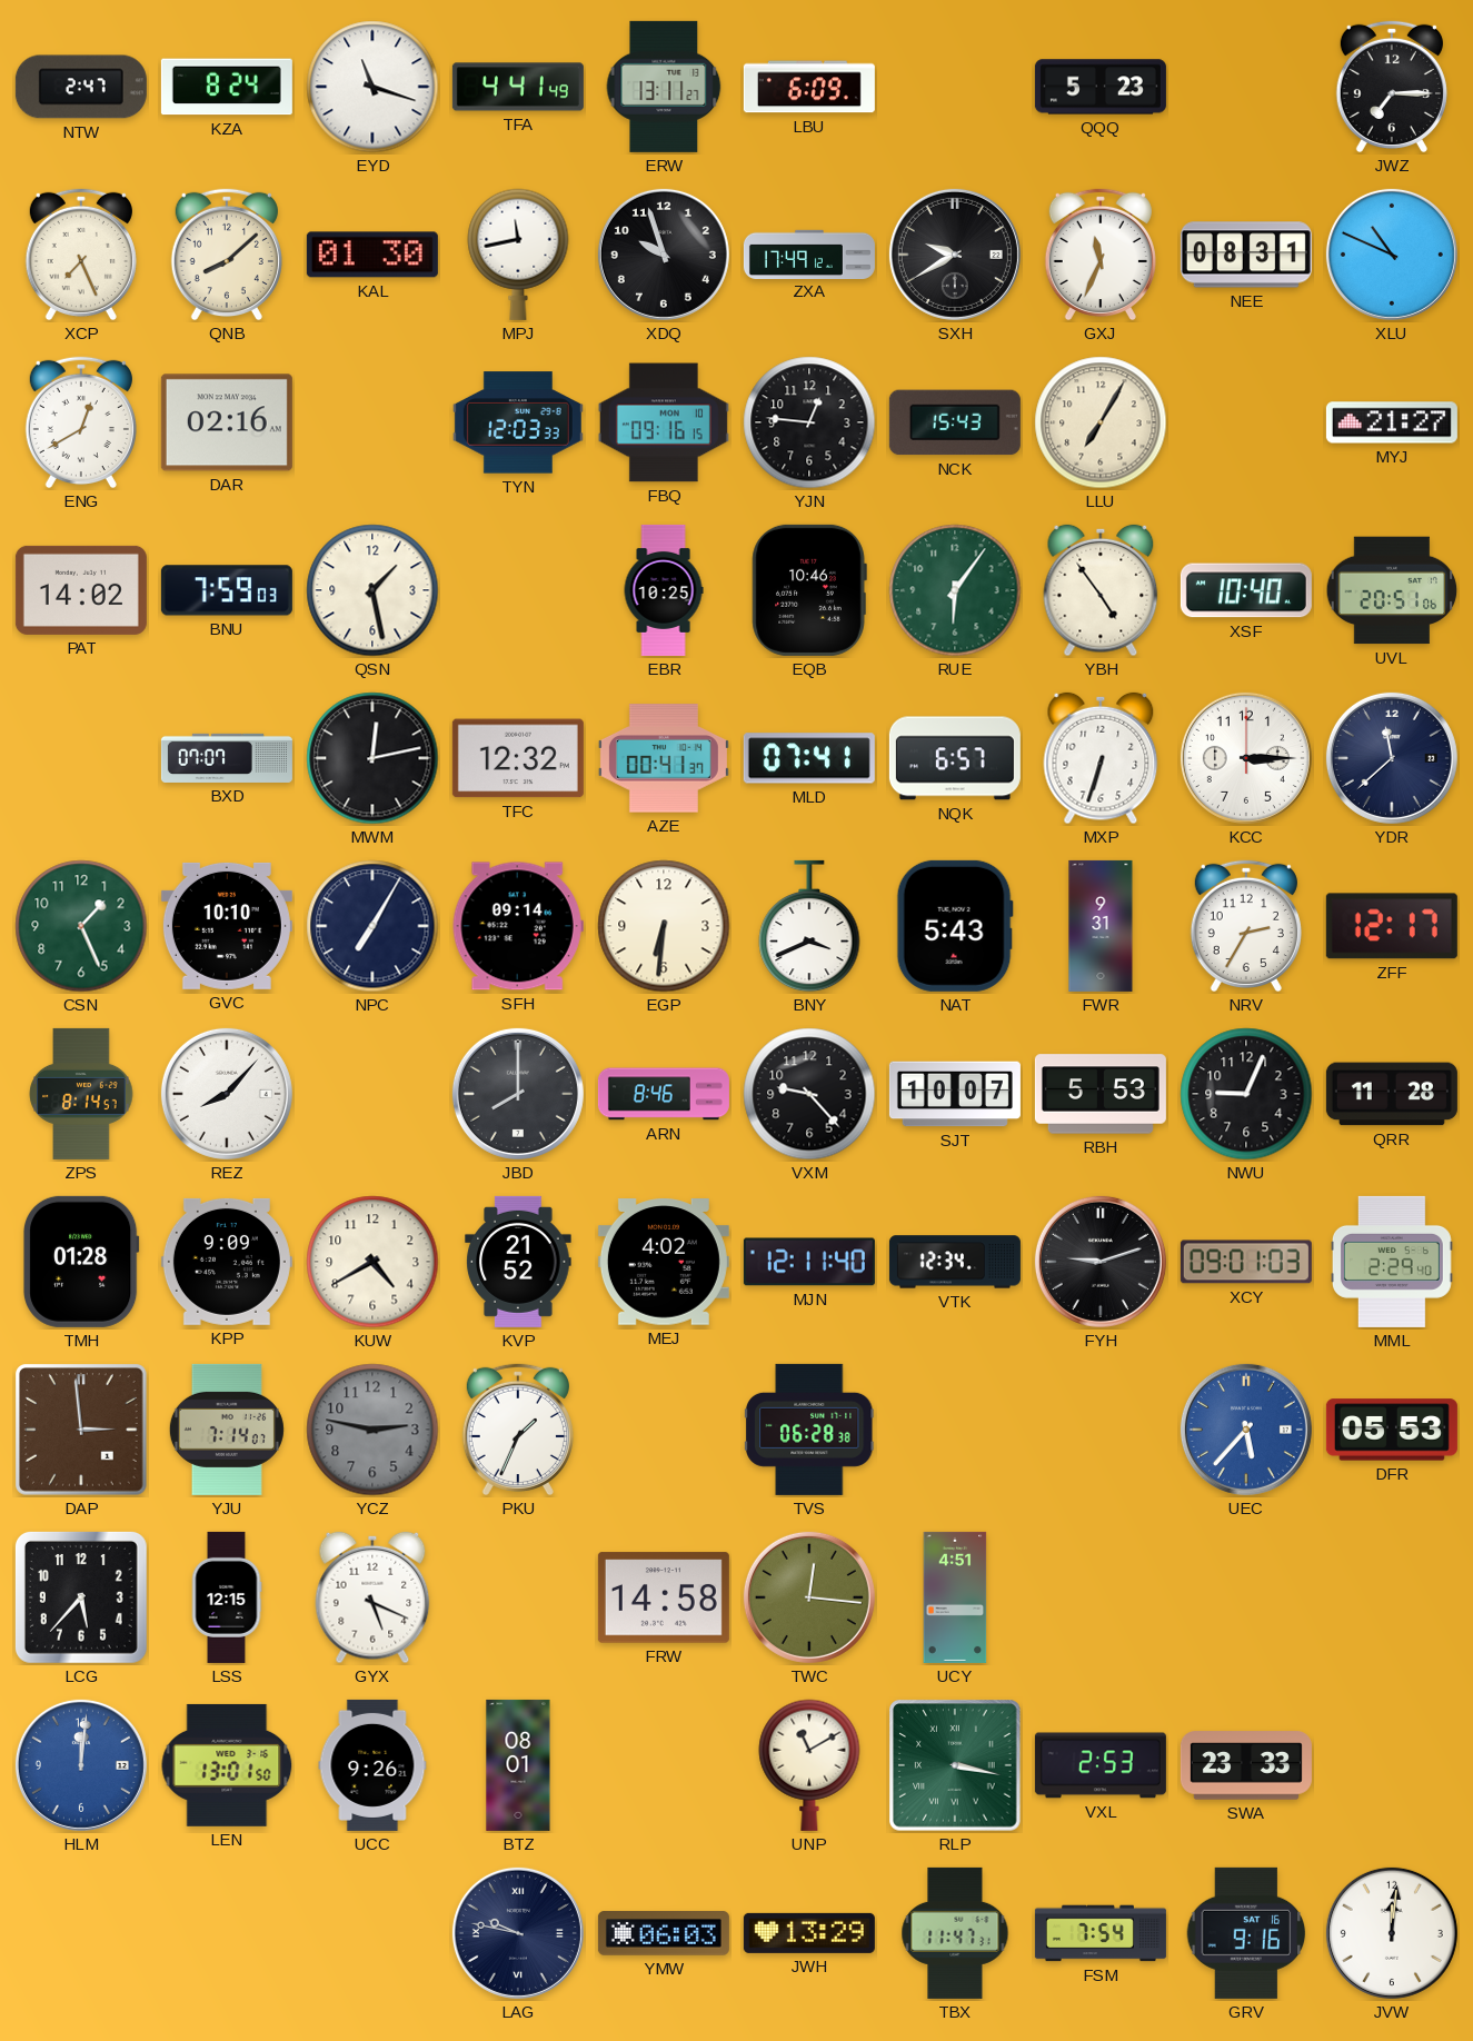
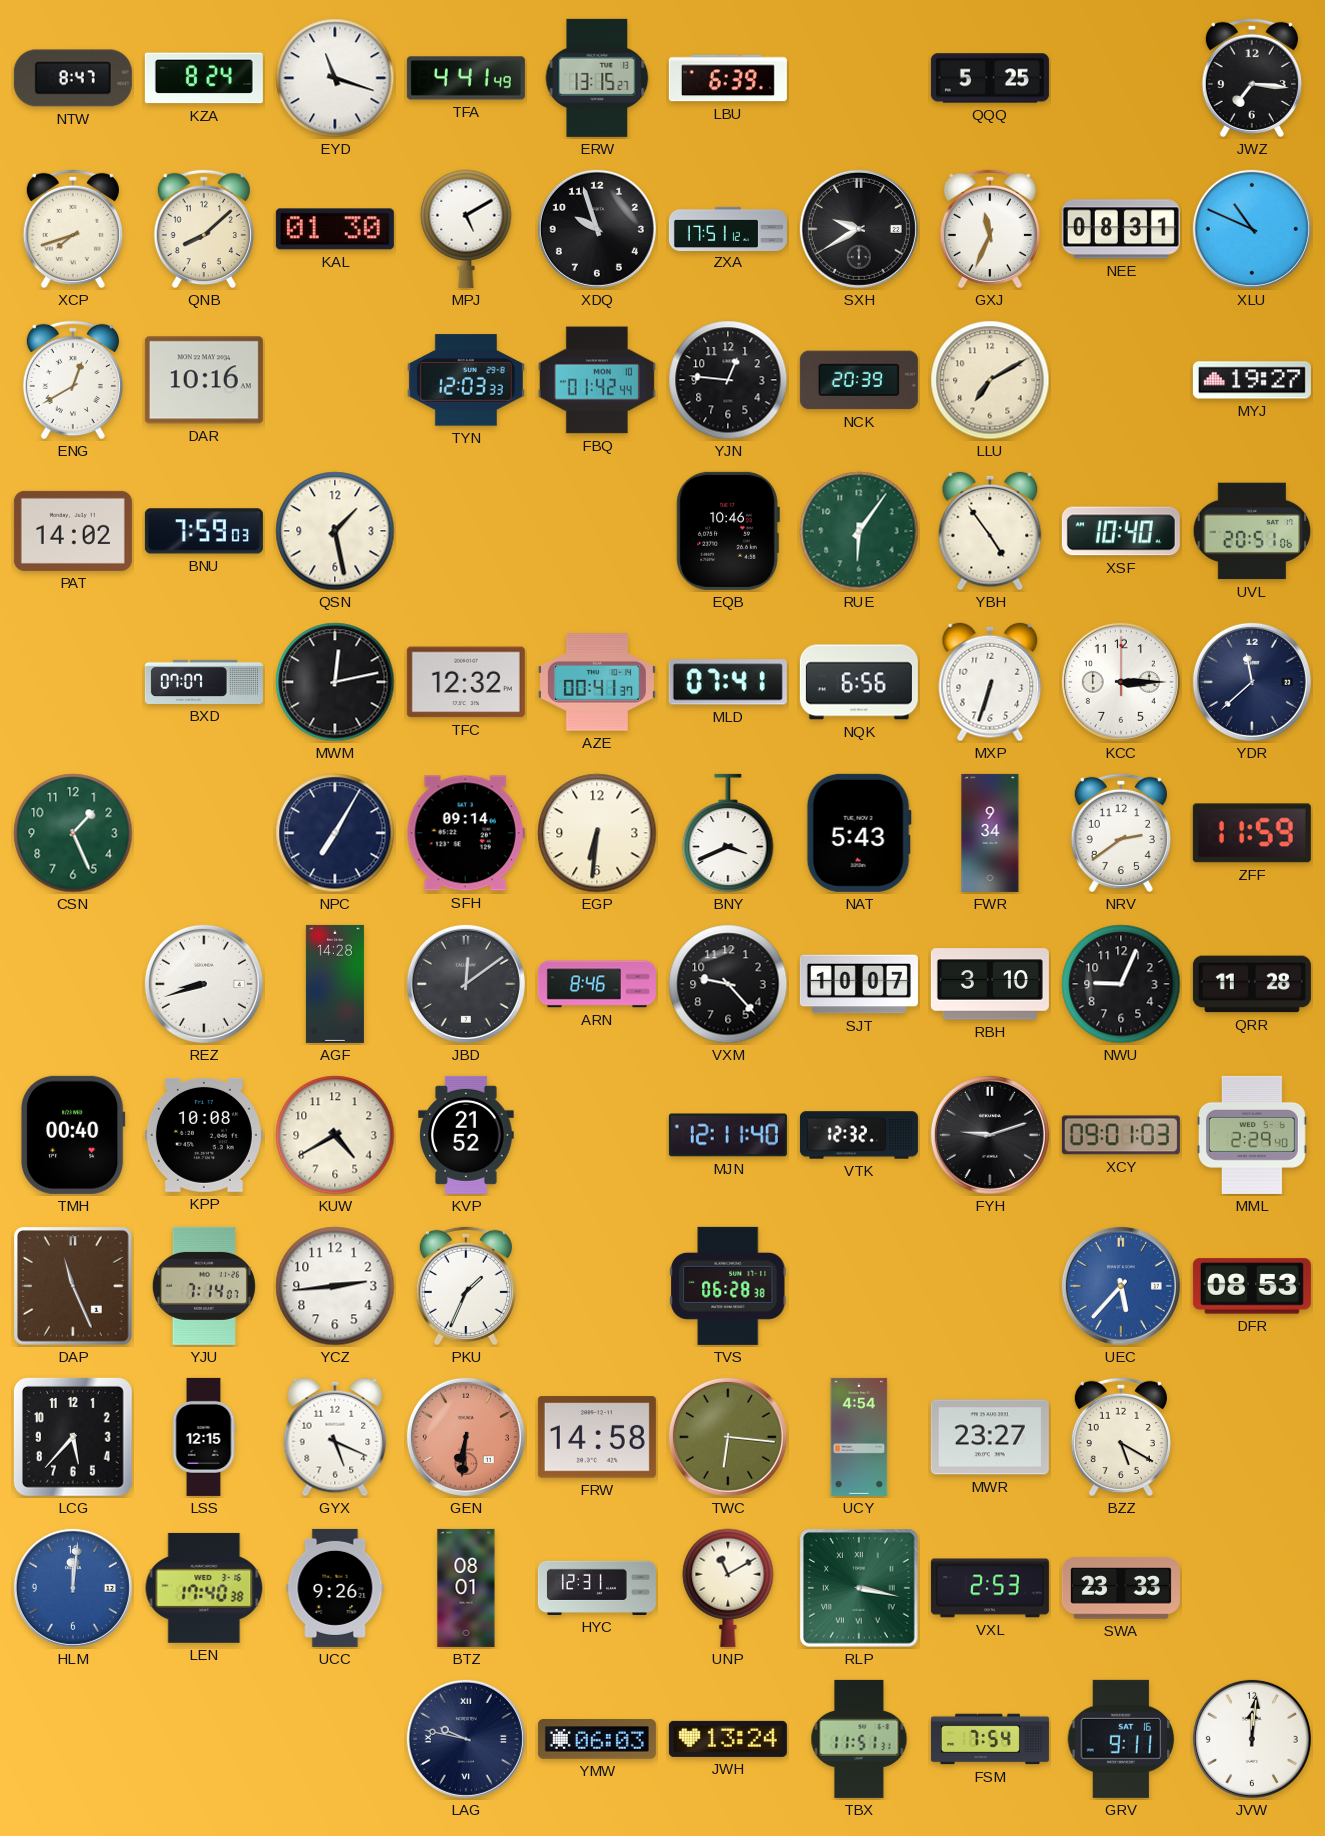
NTW: 2:47 -> 8:47
ERW: 13:11 -> 13:15
LBU: 6:09 -> 6:39
QQQ: 5:23 -> 5:25
JWZ: 7:15 -> 7:16
XCP: 7:26 -> 7:42
MPJ: 11:43 -> 5:10
ZXA: 17:49 -> 17:51
DAR: 02:16 -> 10:16
FBQ: 09:16 -> 01:42
NCK: 15:43 -> 20:39
LLU: 7:05 -> 7:10
MYJ: 21:27 -> 19:27
EBR: 10:25 -> none
NQK: 6:57 -> 6:56
GVC: 10:10 -> none
FWR: 9:31 -> 9:34
NRV: 2:35 -> 2:39
ZFF: 12:17 -> 11:59
ZPS: 8:14 -> none
REZ: 8:07 -> 8:42
AGF: none -> 14:28
JBD: 8:00 -> 12:09
RBH: 5:53 -> 3:10
TMH: 01:28 -> 00:40
KPP: 9:09 -> 10:08
MEJ: 4:02 -> none
VTK: 12:34 -> 12:32
DAP: 2:59 -> 11:26
YCZ: 2:47 -> 2:44
YCZ dial: grey -> white
DFR: 05:53 -> 08:53
GEN: none -> 6:31
TWC: 12:16 -> 6:16
UCY: 4:51 -> 4:54
MWR: none -> 23:27
BZZ: none -> 5:20
LEN: 13:01 -> 17:40
HYC: none -> 12:31
JWH: 13:29 -> 13:24
TBX: 11:47 -> 11:51
GRV: 9:16 -> 9:11
